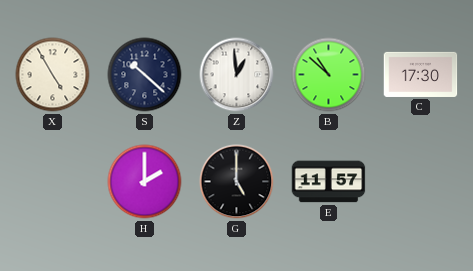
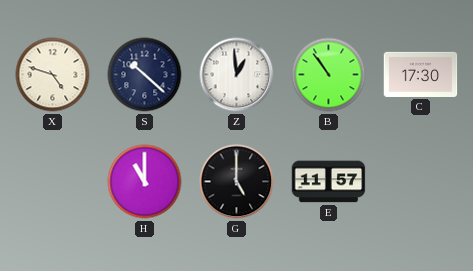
X: 4:55 -> 4:48
B: 10:52 -> 10:54
H: 2:00 -> 11:00
